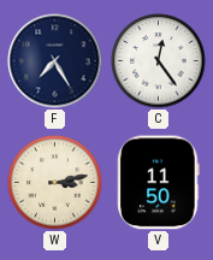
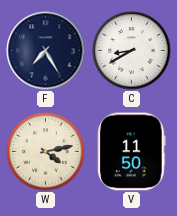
C: 12:24 -> 8:40
W: 3:13 -> 4:13
